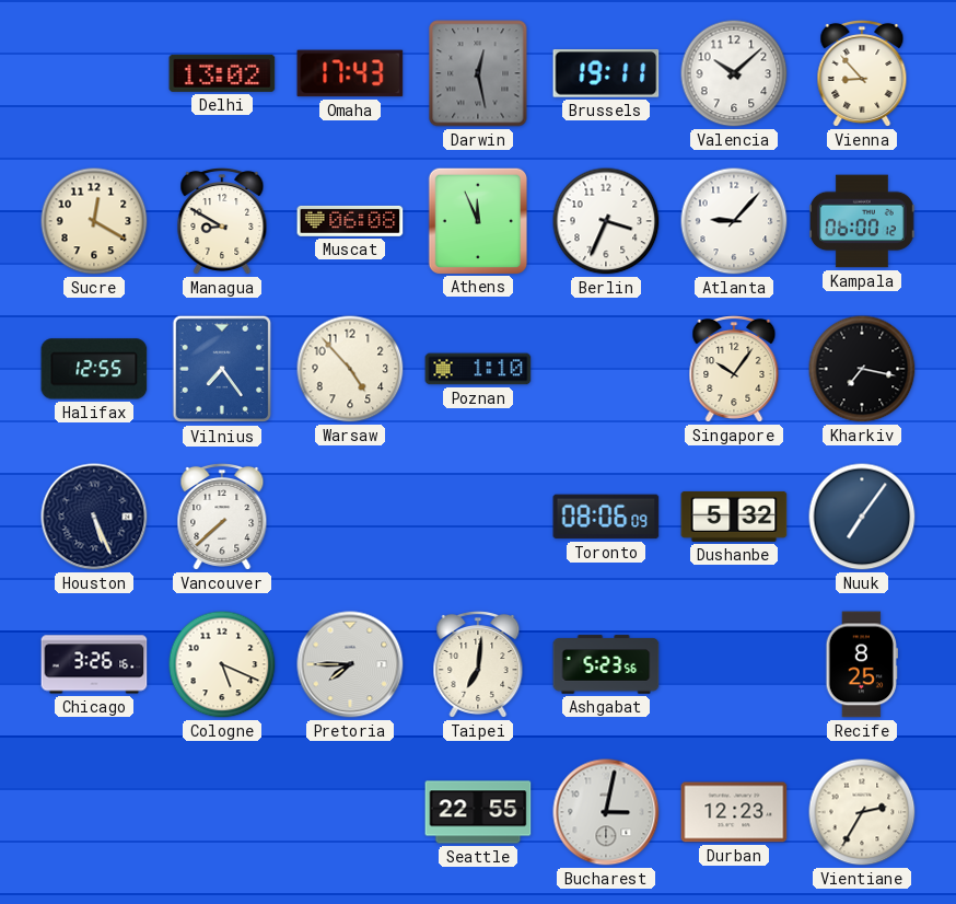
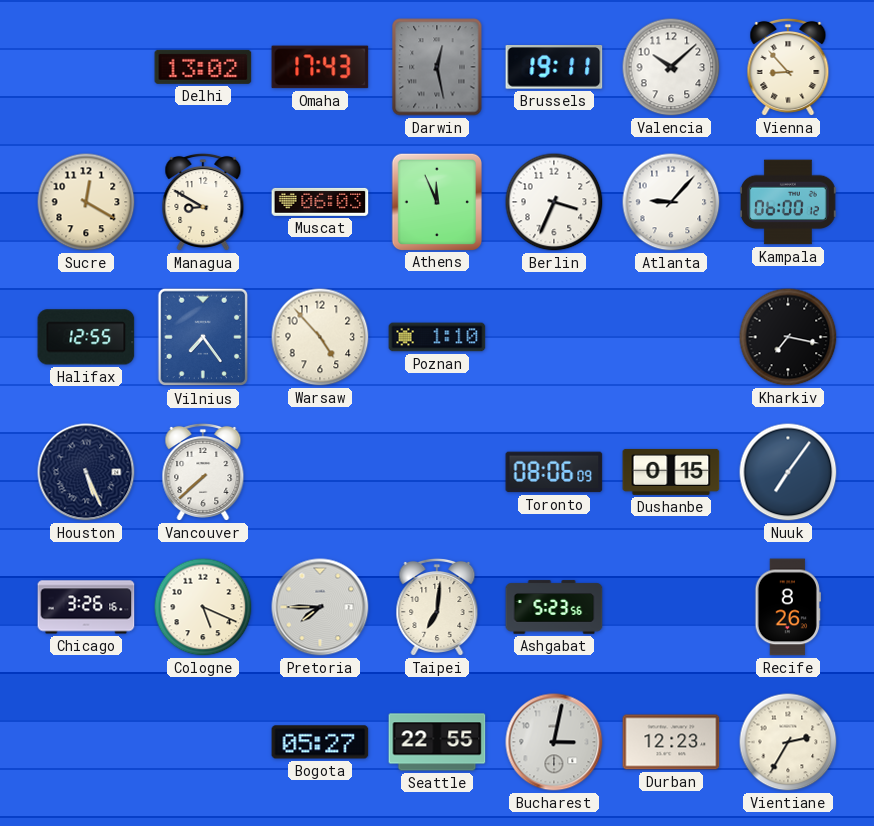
Muscat: 06:08 -> 06:03
Singapore: 10:06 -> none
Dushanbe: 5:32 -> 0:15
Recife: 8:25 -> 8:26
Bogota: none -> 05:27
